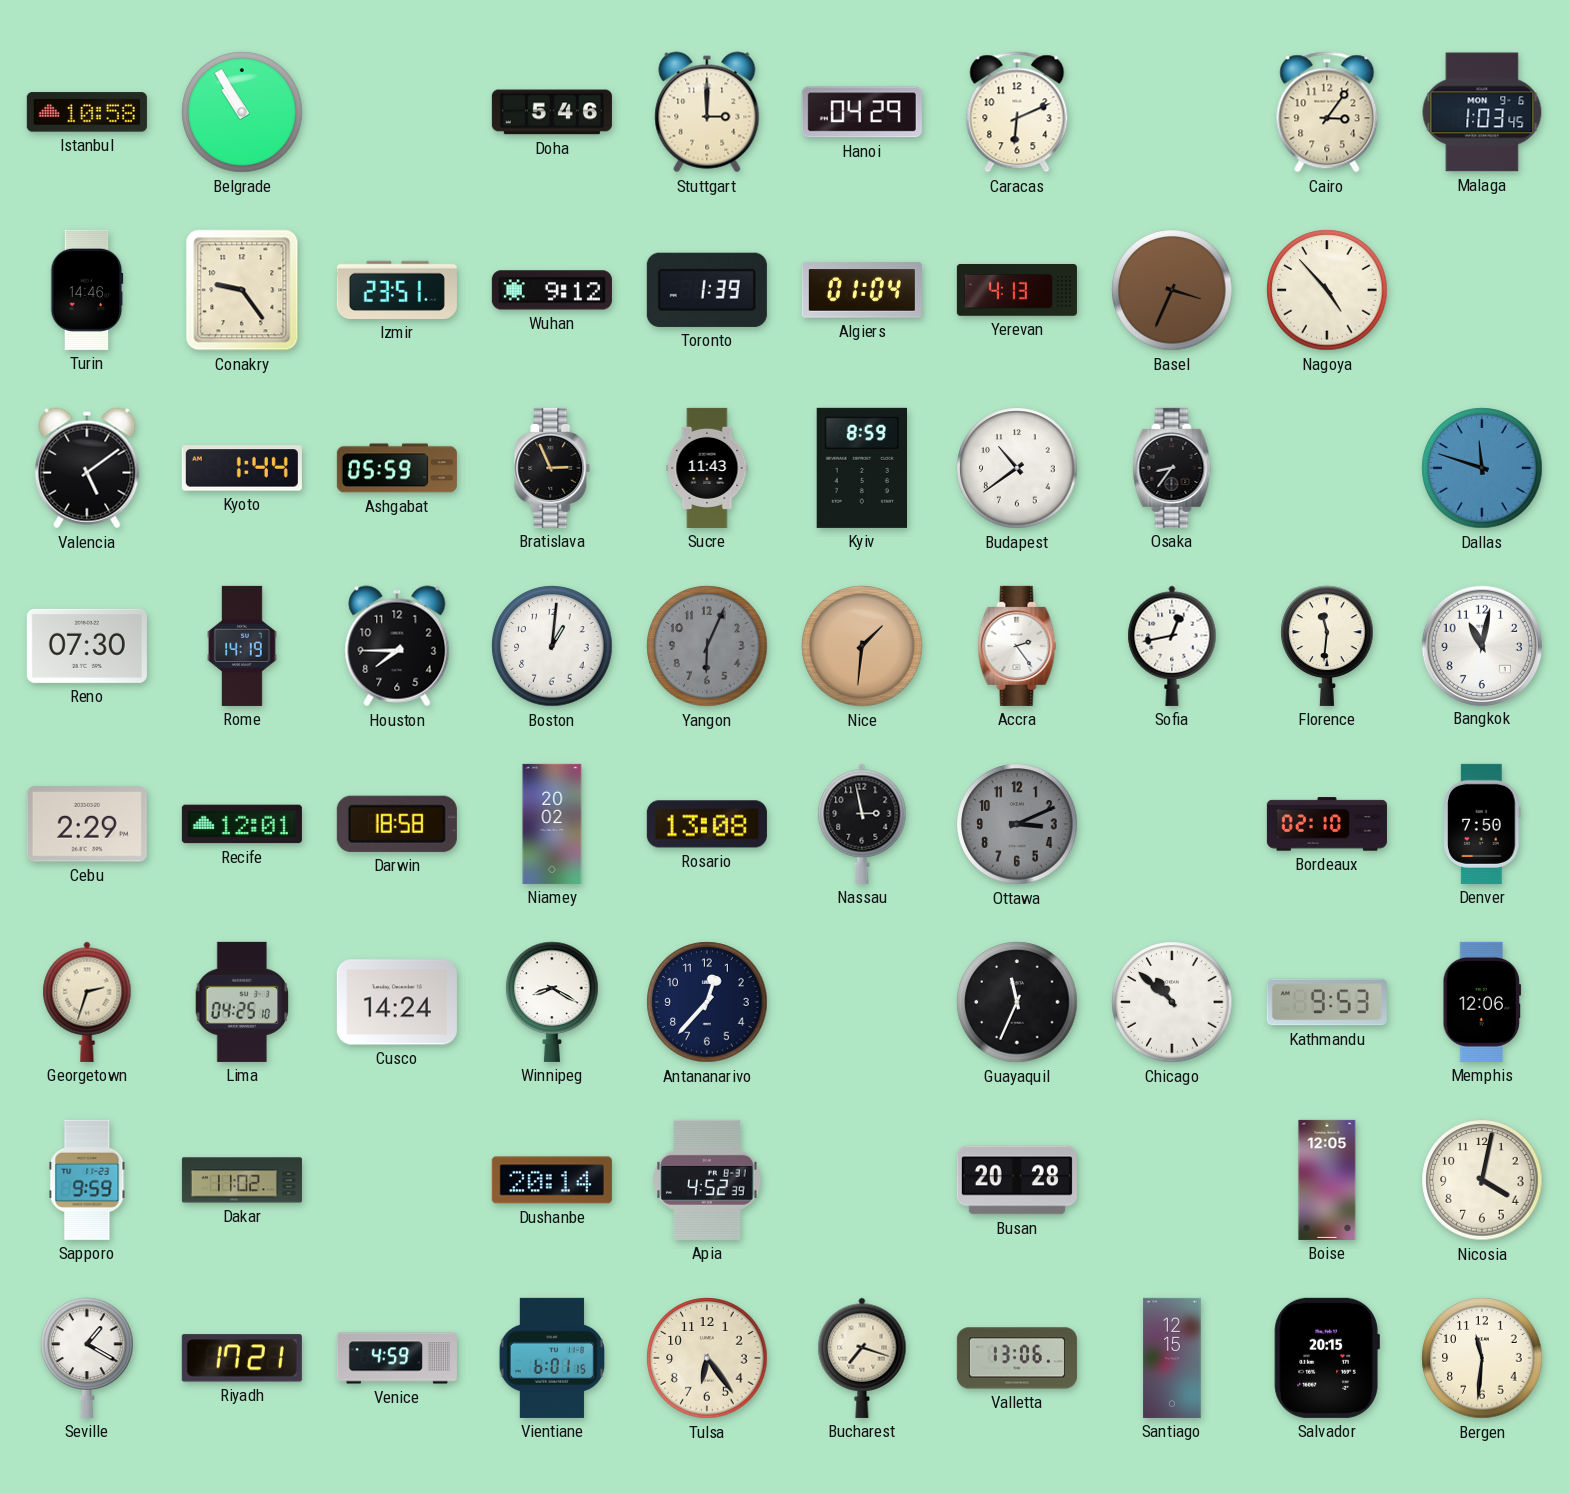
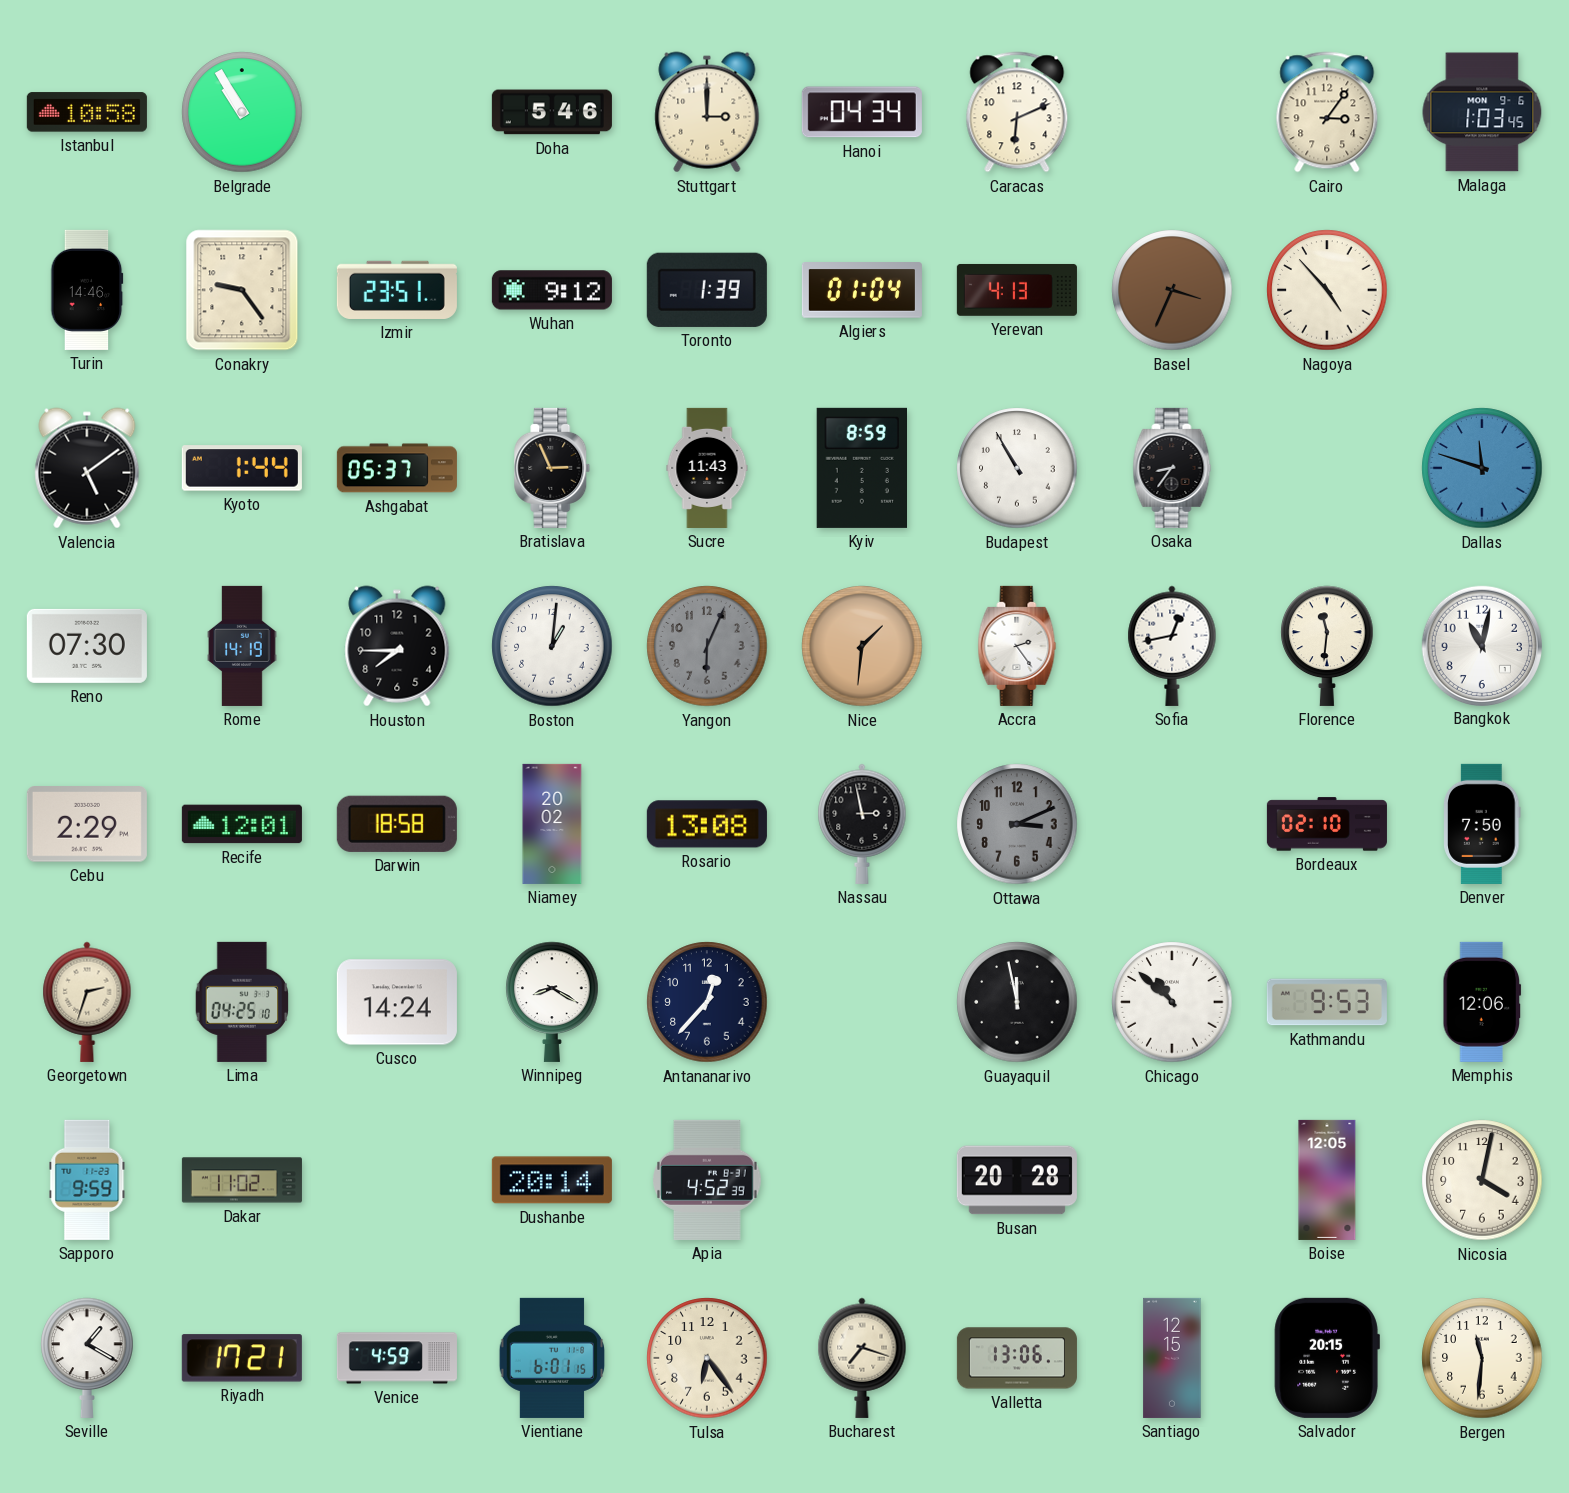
Hanoi: 04:29 -> 04:34
Ashgabat: 05:59 -> 05:37
Budapest: 10:39 -> 10:55
Guayaquil: 11:34 -> 11:58
